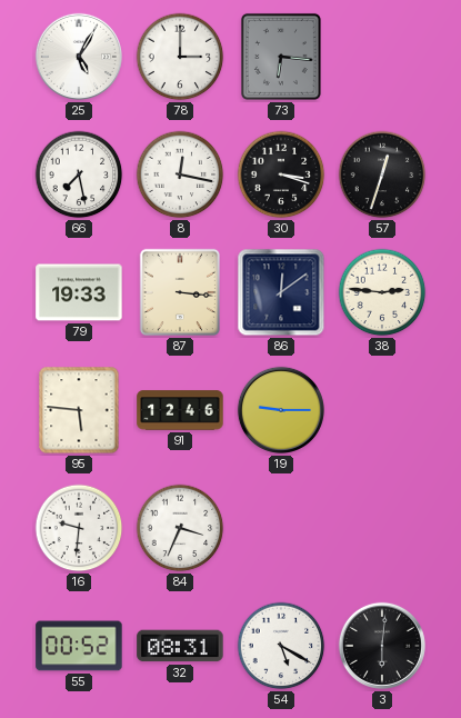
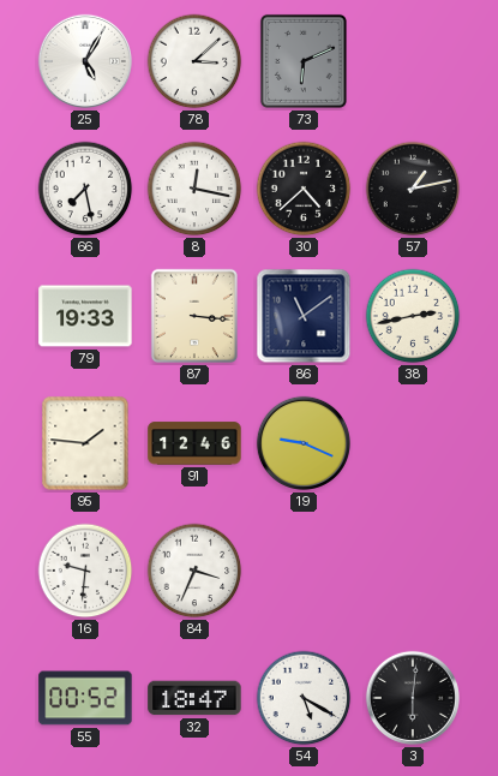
78: 3:00 -> 3:08
73: 6:16 -> 6:11
30: 3:18 -> 4:38
57: 12:33 -> 1:13
86: 12:09 -> 11:09
38: 2:46 -> 2:43
95: 5:46 -> 1:46
19: 9:15 -> 9:19
32: 08:31 -> 18:47
